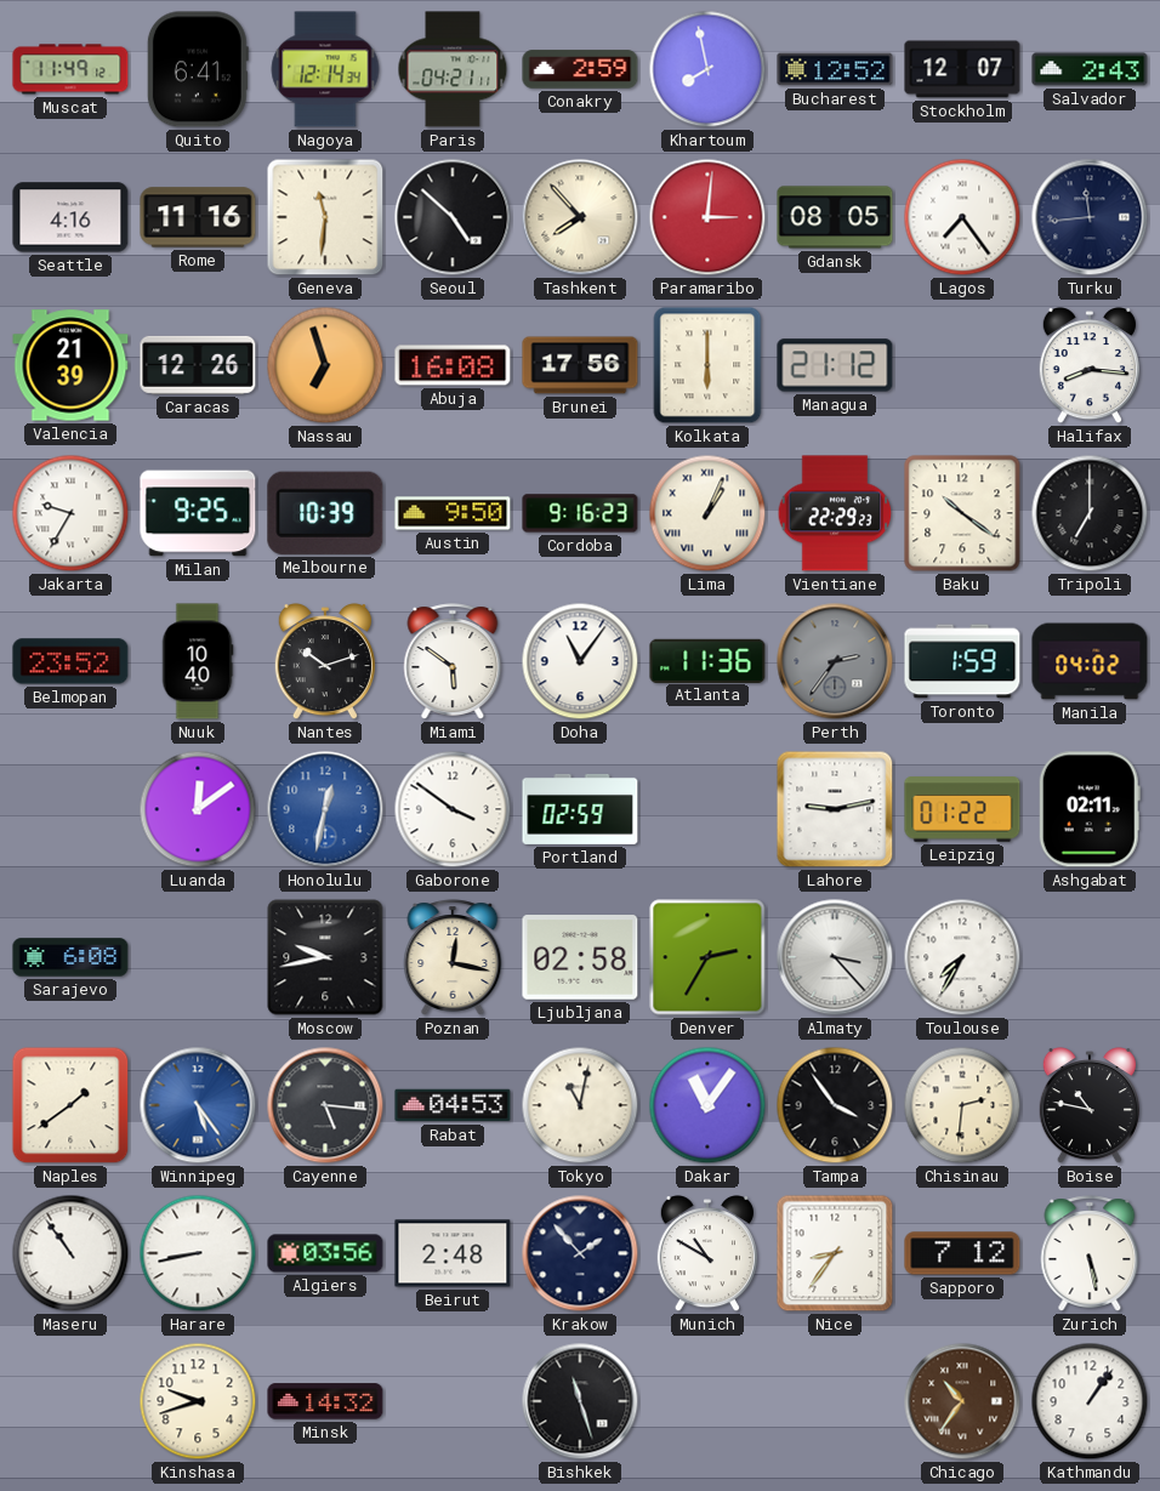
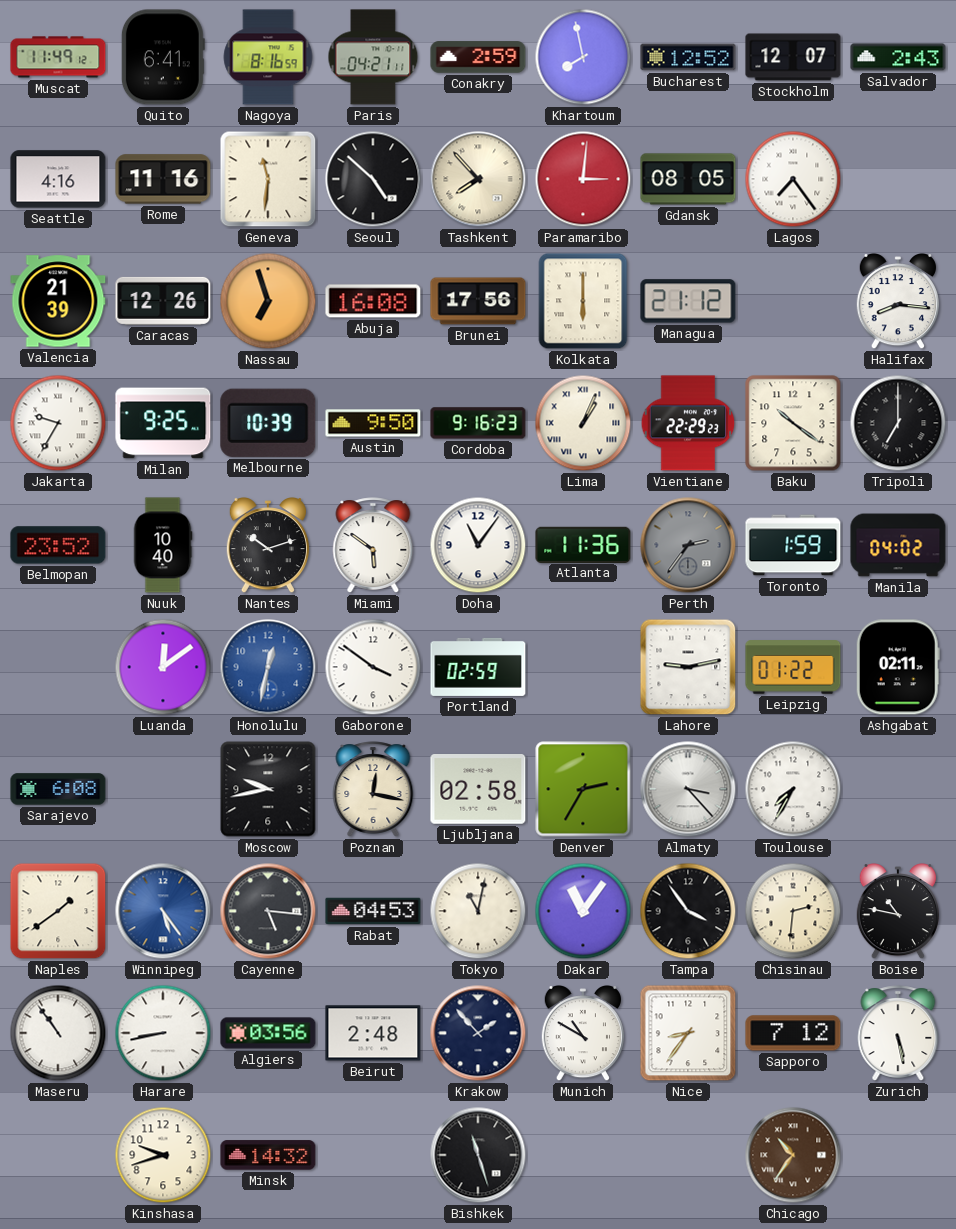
Nagoya: 12:14 -> 8:16
Turku: 11:44 -> none
Kathmandu: 1:06 -> none
